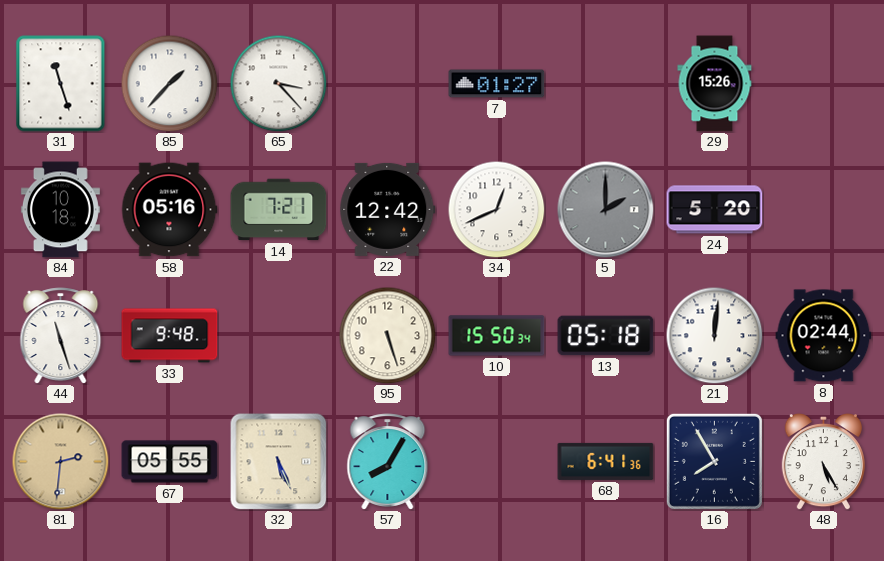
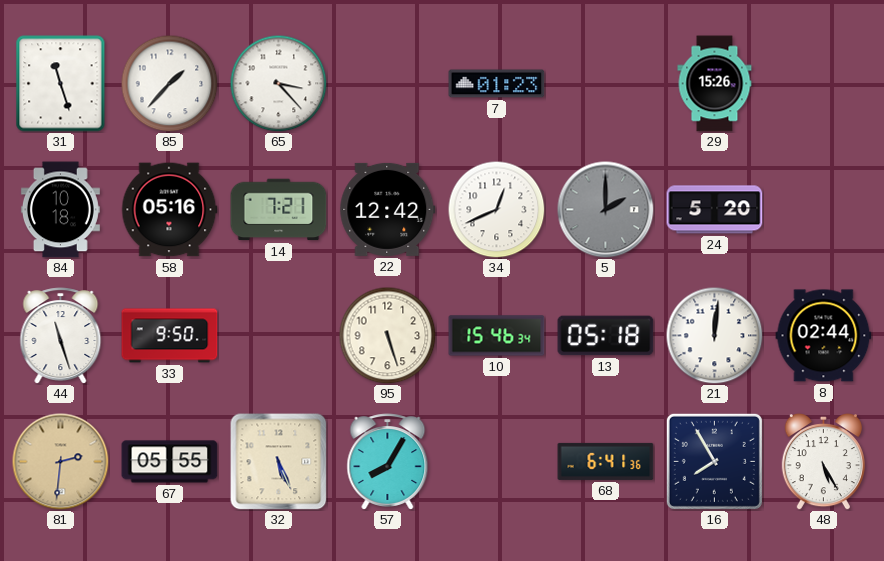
7: 01:27 -> 01:23
33: 9:48 -> 9:50
10: 15:50 -> 15:46
